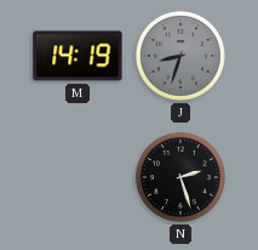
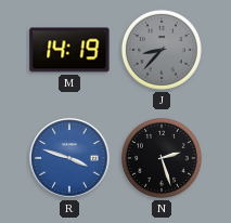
J: 8:33 -> 8:37
R: none -> 3:48
